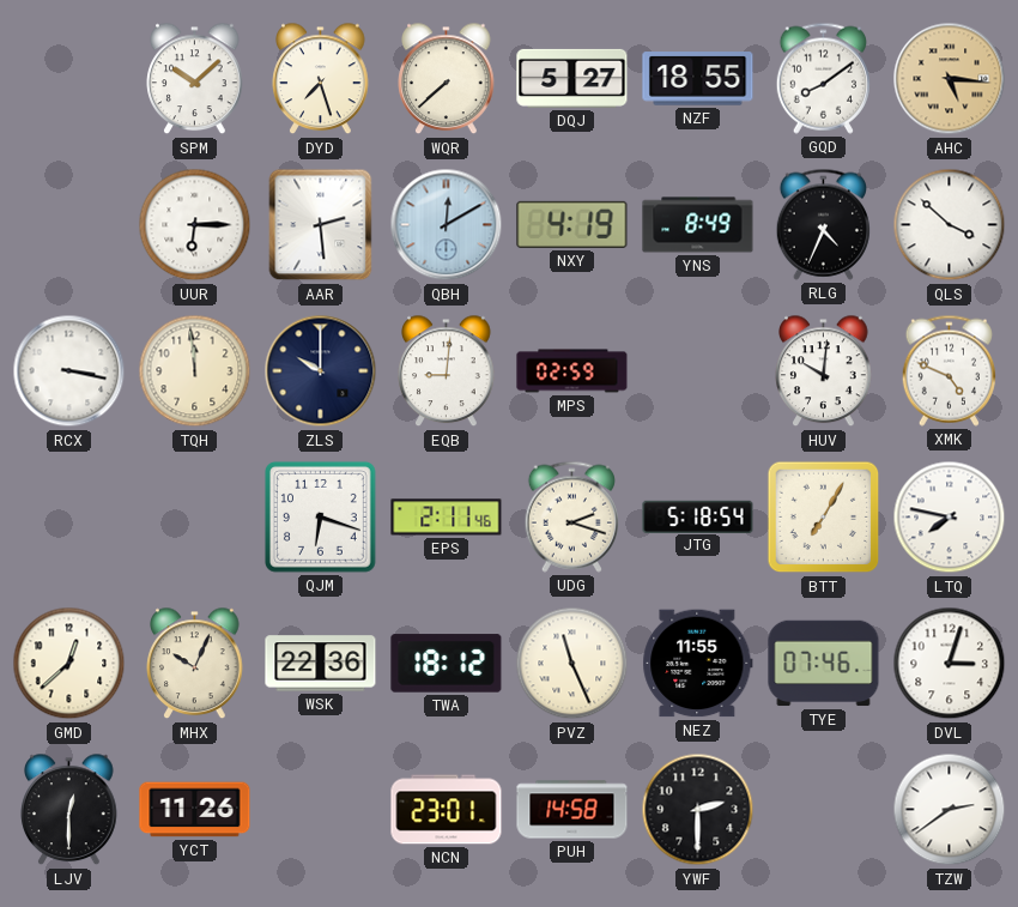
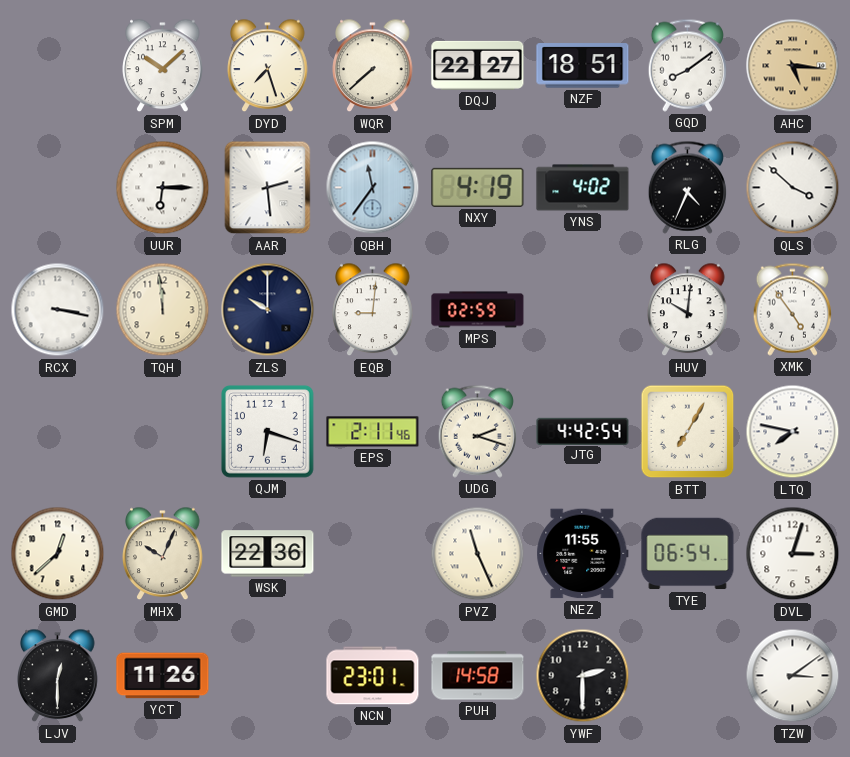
DQJ: 5:27 -> 22:27
NZF: 18:55 -> 18:51
QBH: 12:10 -> 11:36
YNS: 8:49 -> 4:02
XMK: 4:49 -> 4:54
JTG: 5:18 -> 4:42
TWA: 18:12 -> none
TYE: 07:46 -> 06:54
TZW: 2:39 -> 3:09
